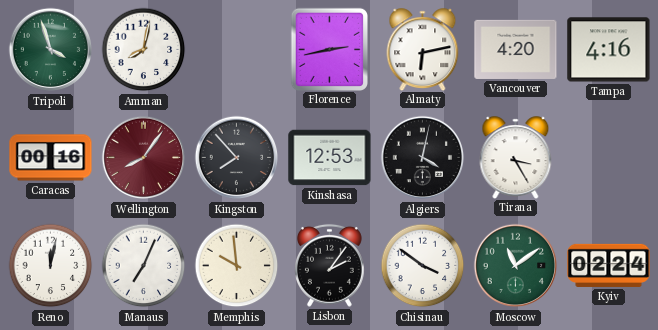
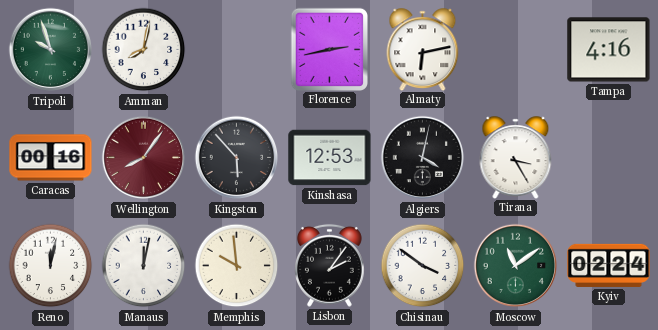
Tripoli: 3:57 -> 9:57
Vancouver: 4:20 -> none
Kingston: 7:53 -> 5:53
Manaus: 7:04 -> 12:02
